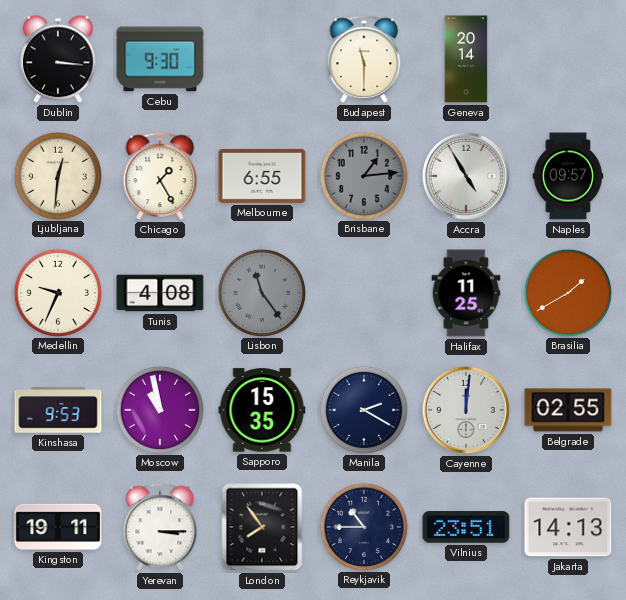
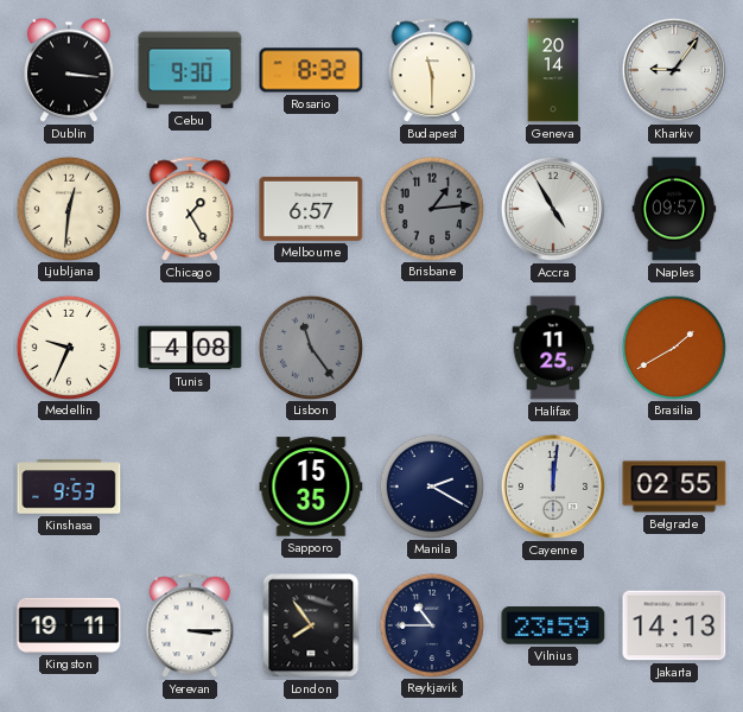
Rosario: none -> 8:32
Kharkiv: none -> 9:06
Melbourne: 6:55 -> 6:57
Moscow: 10:58 -> none
Vilnius: 23:51 -> 23:59
